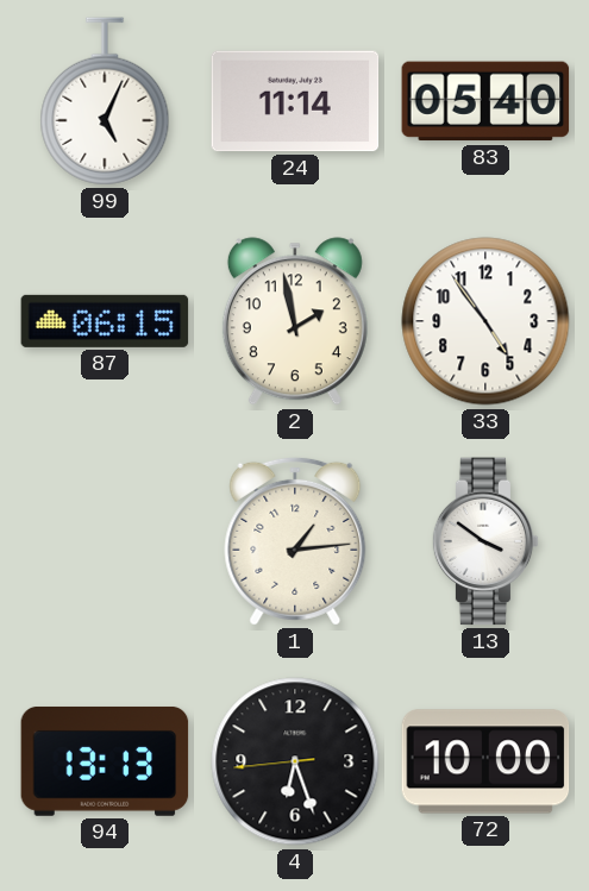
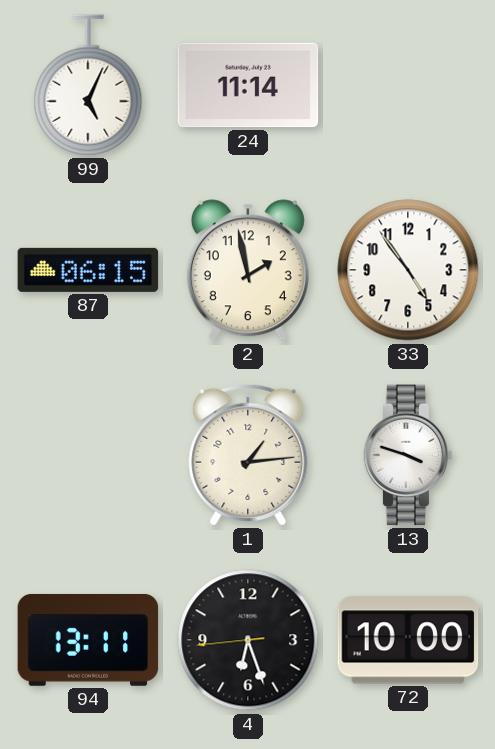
83: 05:40 -> none
13: 3:51 -> 3:48
94: 13:13 -> 13:11
